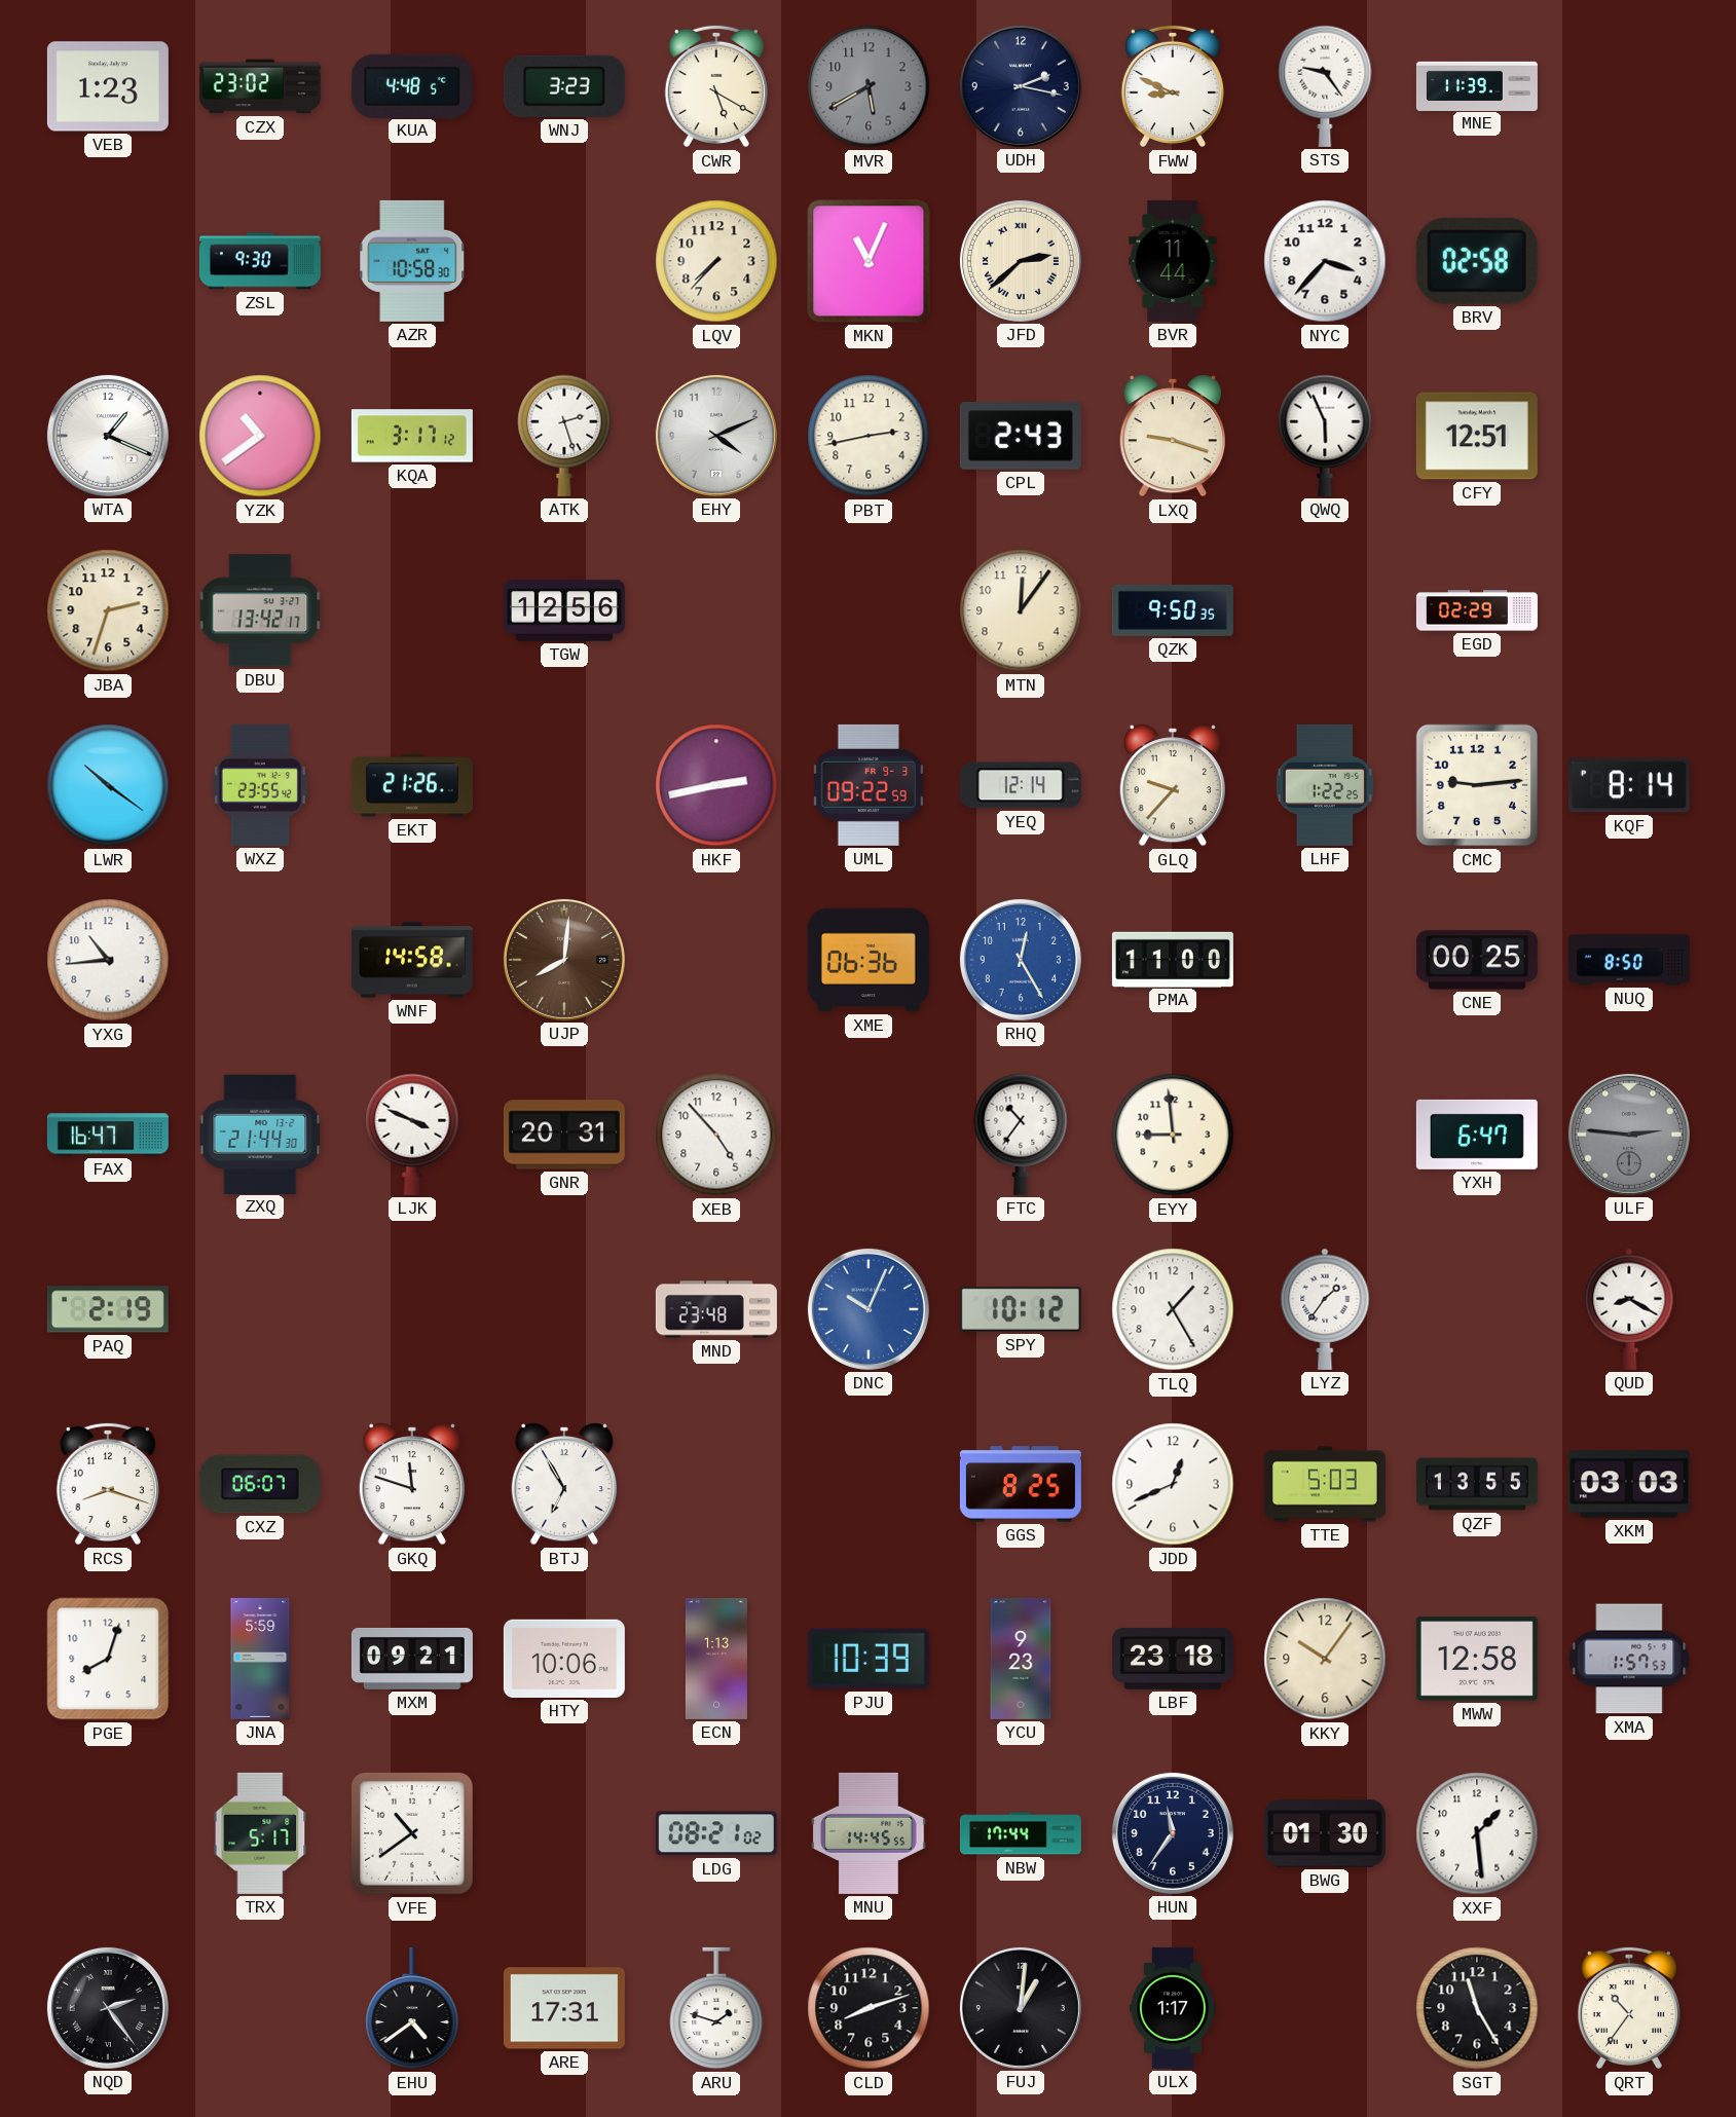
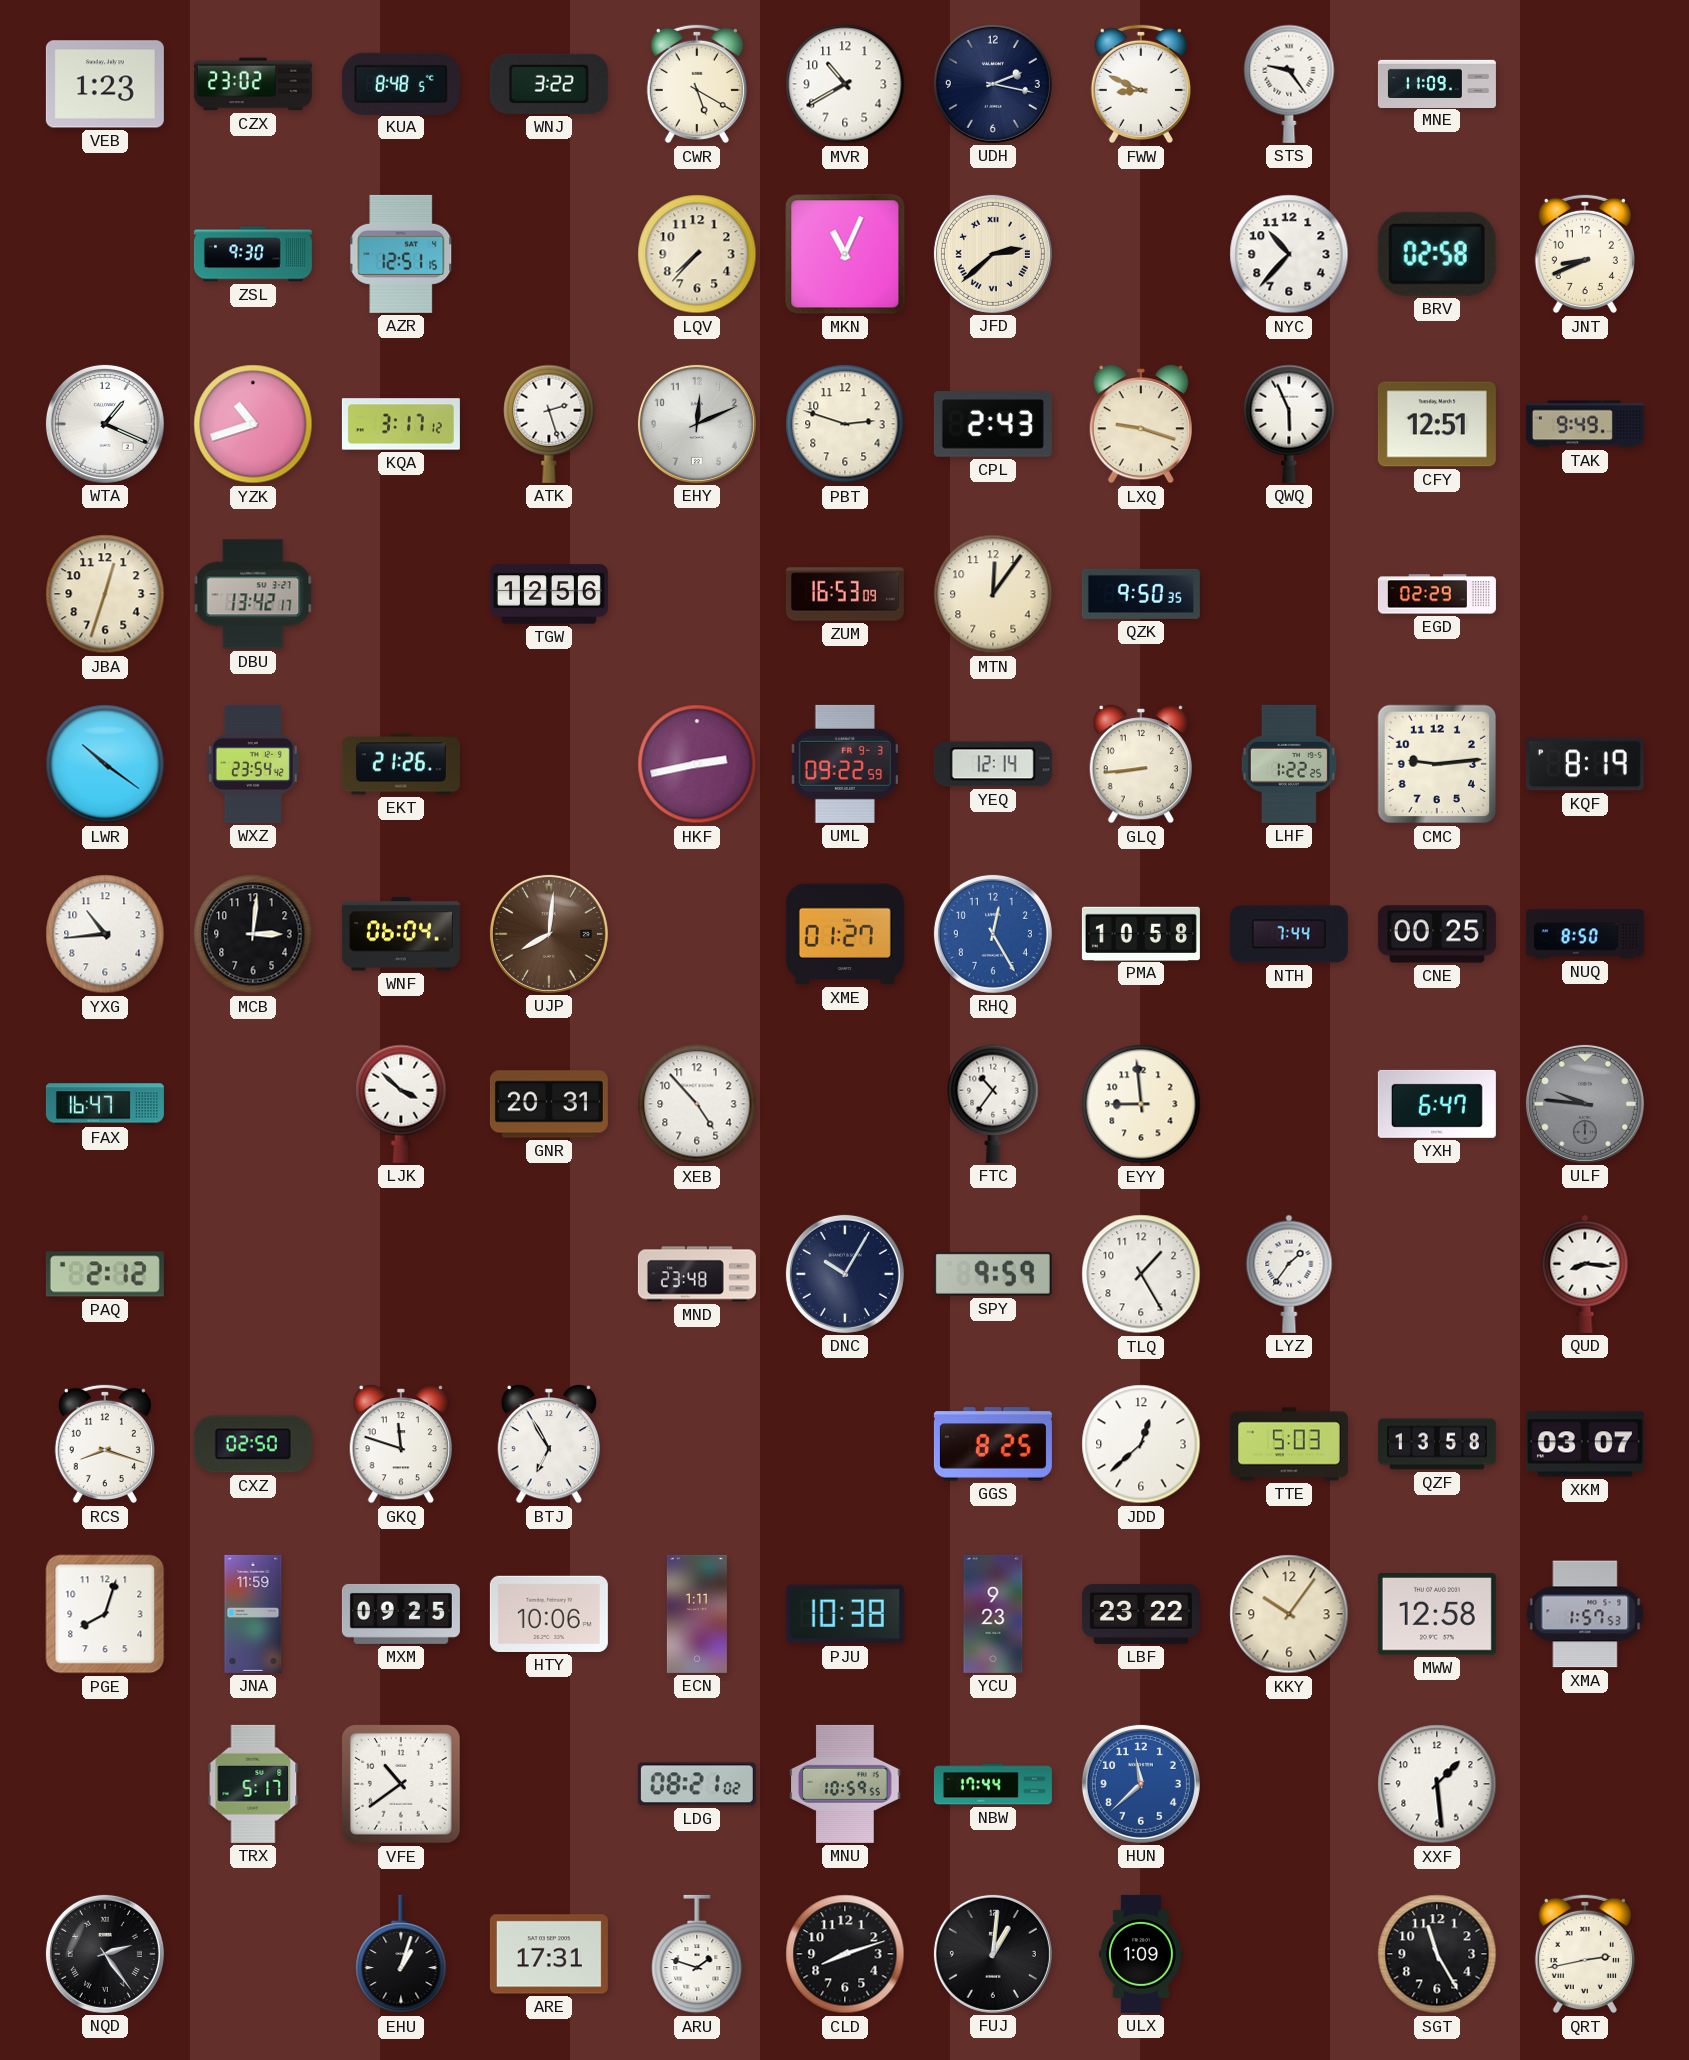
KUA: 4:48 -> 8:48
WNJ: 3:23 -> 3:22
MVR: 5:40 -> 10:40
MVR dial: grey -> white
MNE: 11:39 -> 11:09
AZR: 10:58 -> 12:51
BVR: 11:44 -> none
NYC: 3:37 -> 10:37
JNT: none -> 8:41
YZK: 10:39 -> 10:42
EHY: 4:11 -> 12:11
PBT: 2:43 -> 2:48
TAK: none -> 9:49
JBA: 2:33 -> 12:33
ZUM: none -> 16:53
WXZ: 23:55 -> 23:54
GLQ: 9:37 -> 8:44
KQF: 8:14 -> 8:19
MCB: none -> 3:01
WNF: 14:58 -> 06:04
XME: 06:36 -> 01:27
PMA: 11:00 -> 10:58
NTH: none -> 7:44
ZXQ: 21:44 -> none
LJK: 3:49 -> 3:52
ULF: 2:46 -> 9:46
PAQ: 2:19 -> 2:12
DNC: 10:04 -> 10:05
DNC dial: blue -> navy
SPY: 10:12 -> 9:59
QUD: 8:20 -> 8:16
CXZ: 06:07 -> 02:50
JDD: 12:41 -> 12:38
QZF: 13:55 -> 13:58
XKM: 03:03 -> 03:07
JNA: 5:59 -> 11:59
MXM: 09:21 -> 09:25
ECN: 1:13 -> 1:11
PJU: 10:39 -> 10:38
LBF: 23:18 -> 23:22
MNU: 14:45 -> 10:59
HUN: 11:36 -> 11:38
HUN dial: navy -> blue
BWG: 01:30 -> none
EHU: 4:39 -> 1:03
ULX: 1:17 -> 1:09
QRT: 10:36 -> 2:43
